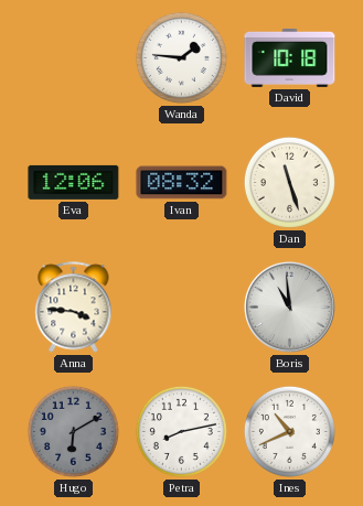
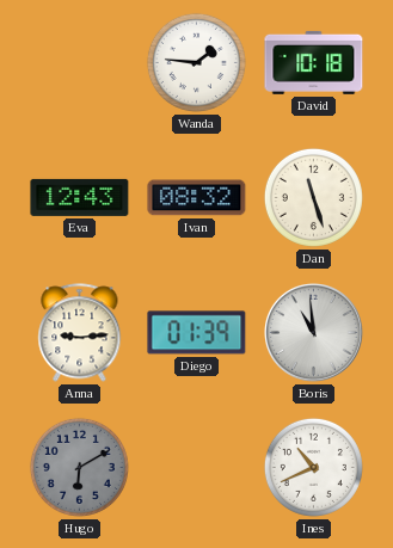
Eva: 12:06 -> 12:43
Anna: 3:46 -> 9:14
Diego: none -> 01:39
Petra: 8:13 -> none
